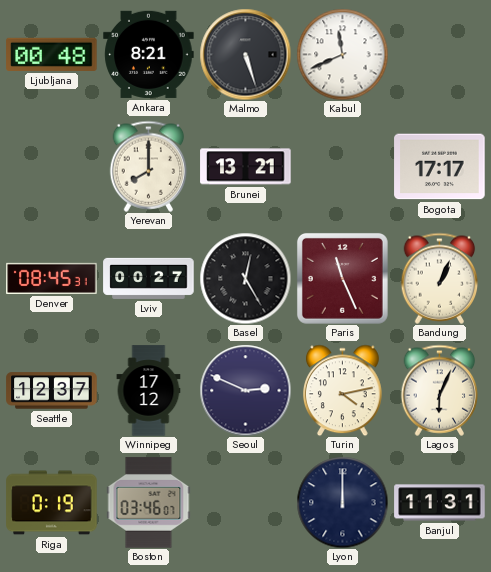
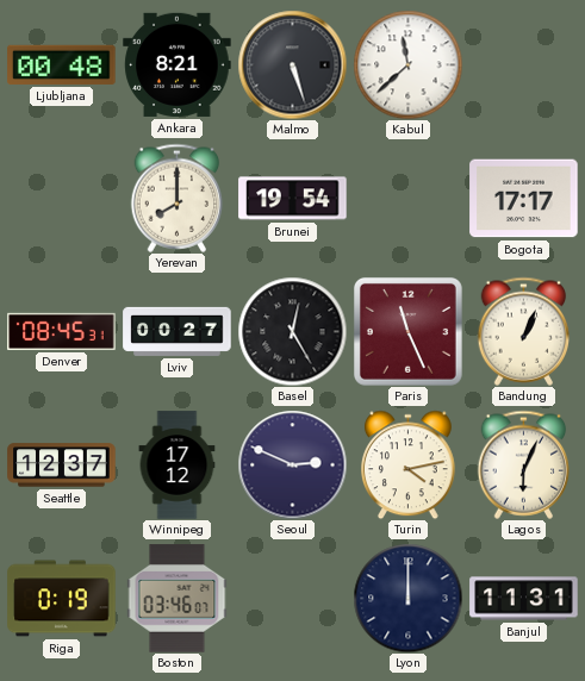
Kabul: 11:41 -> 11:38
Brunei: 13:21 -> 19:54
